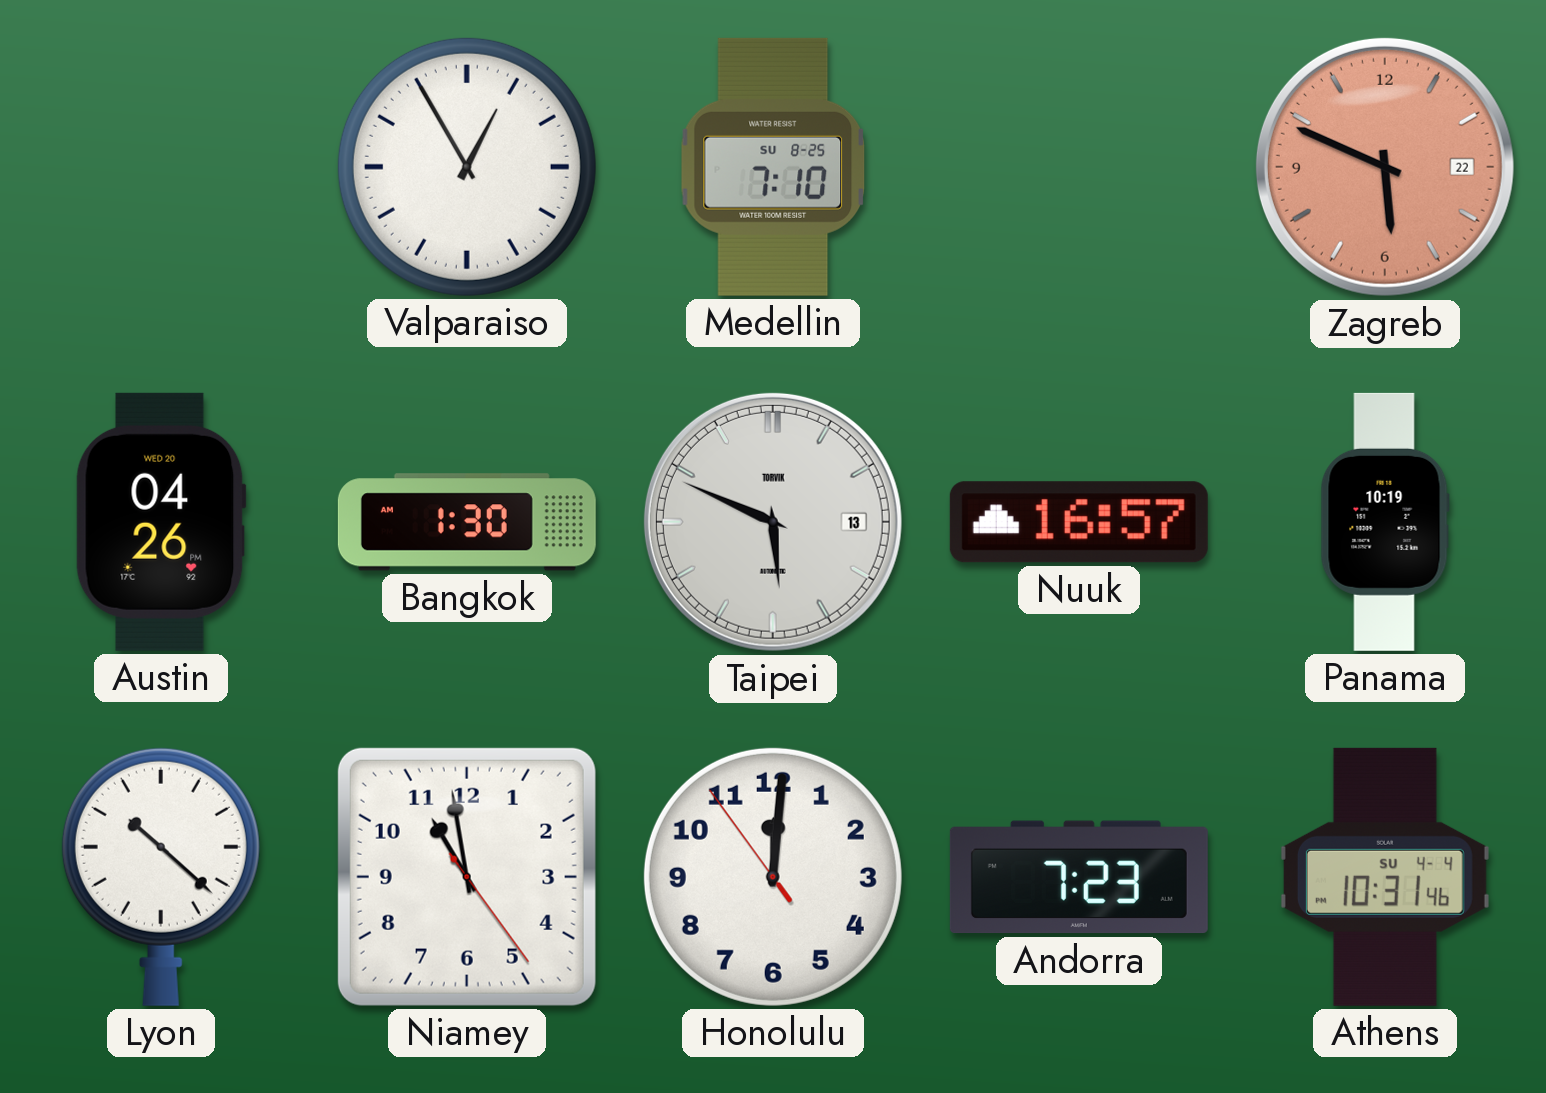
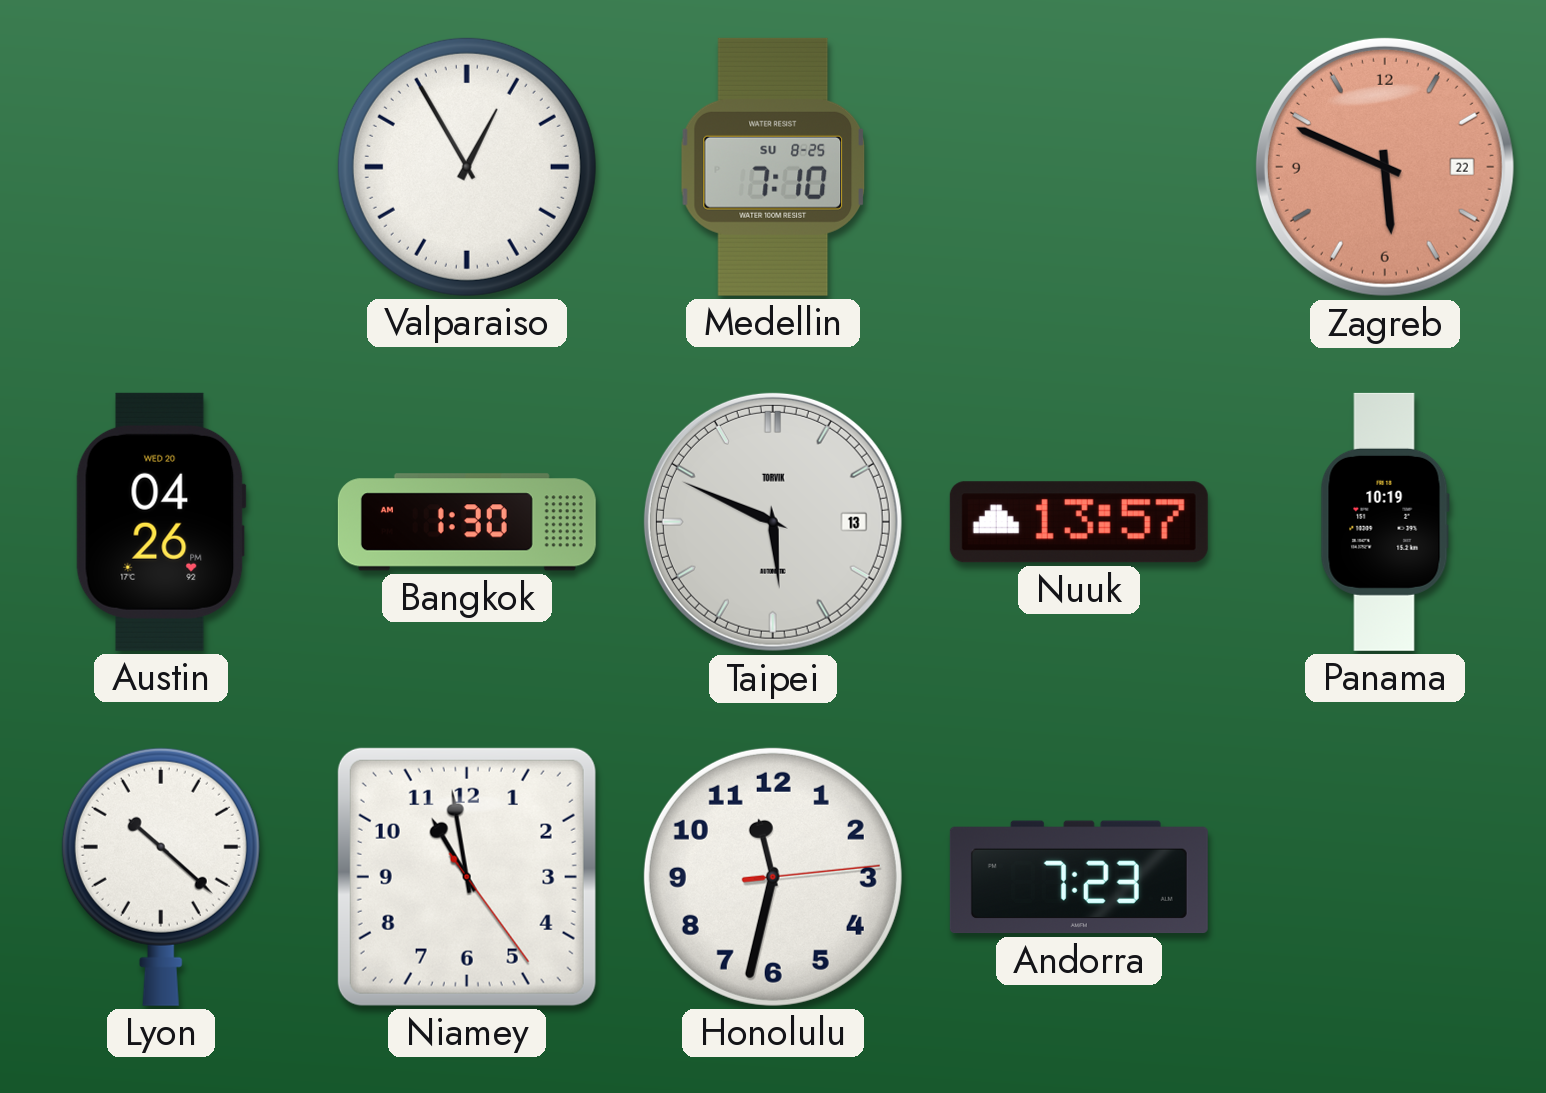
Nuuk: 16:57 -> 13:57
Honolulu: 12:00 -> 11:32
Athens: 10:31 -> none
